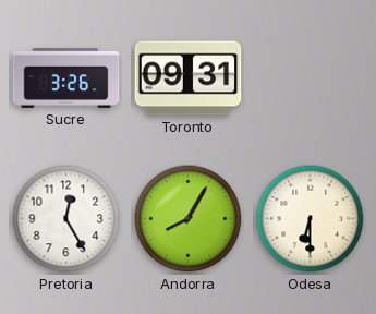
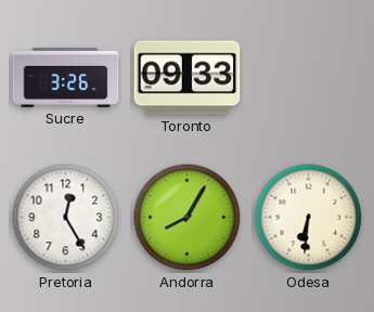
Toronto: 09:31 -> 09:33
Odesa: 6:30 -> 6:31
